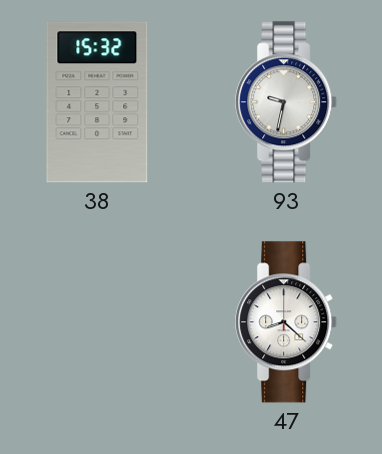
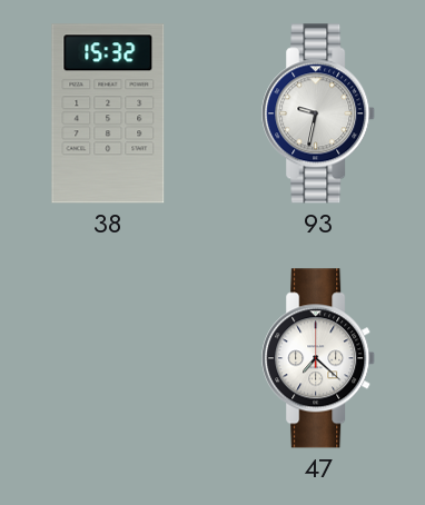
47: 8:22 -> 7:22
